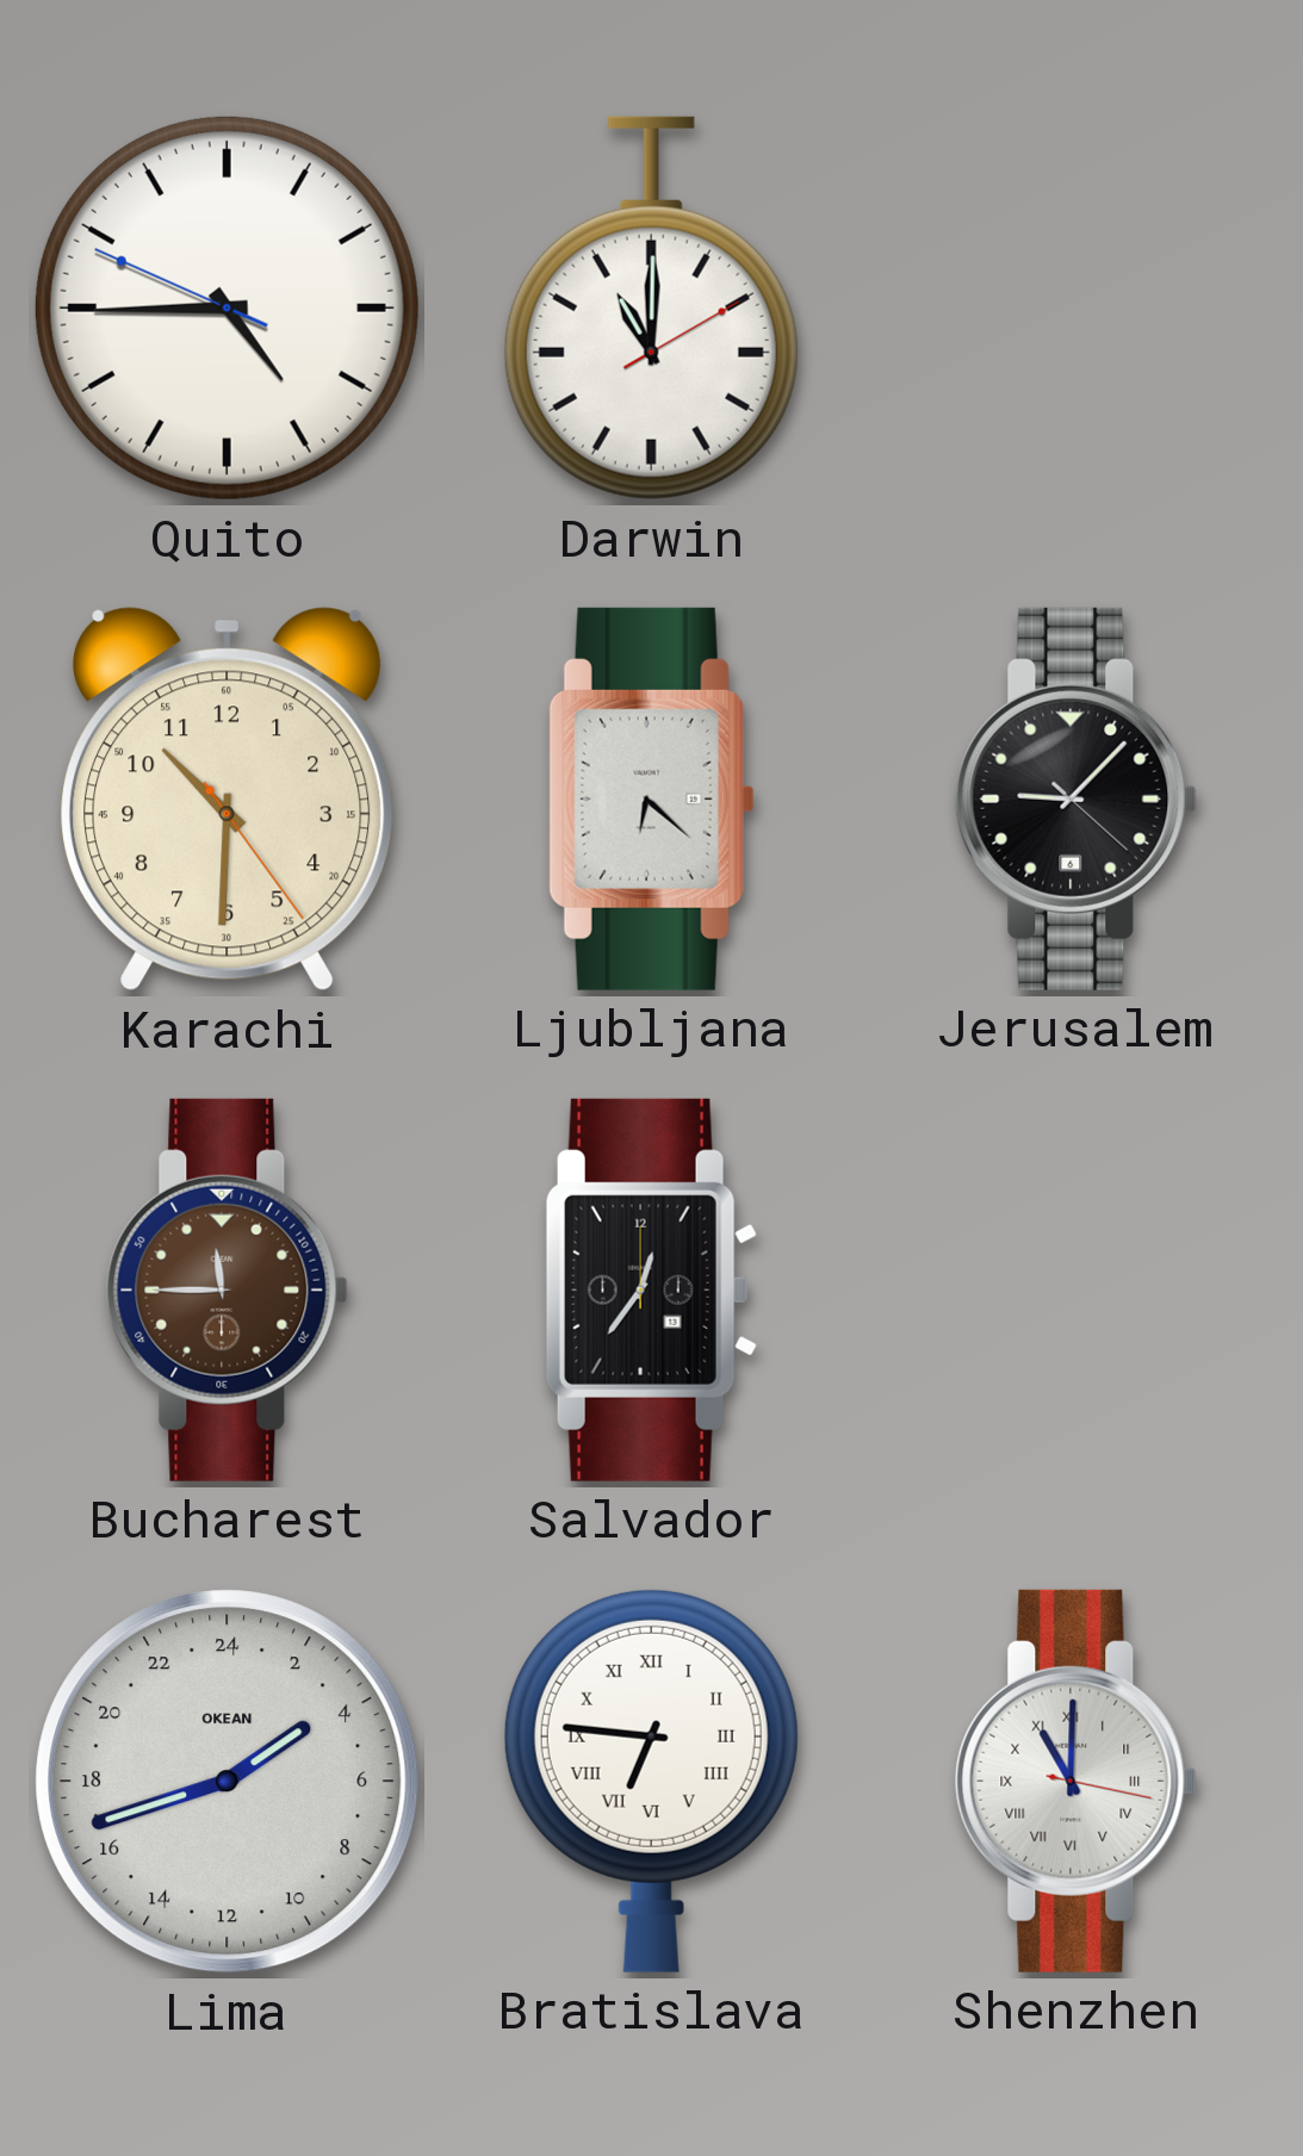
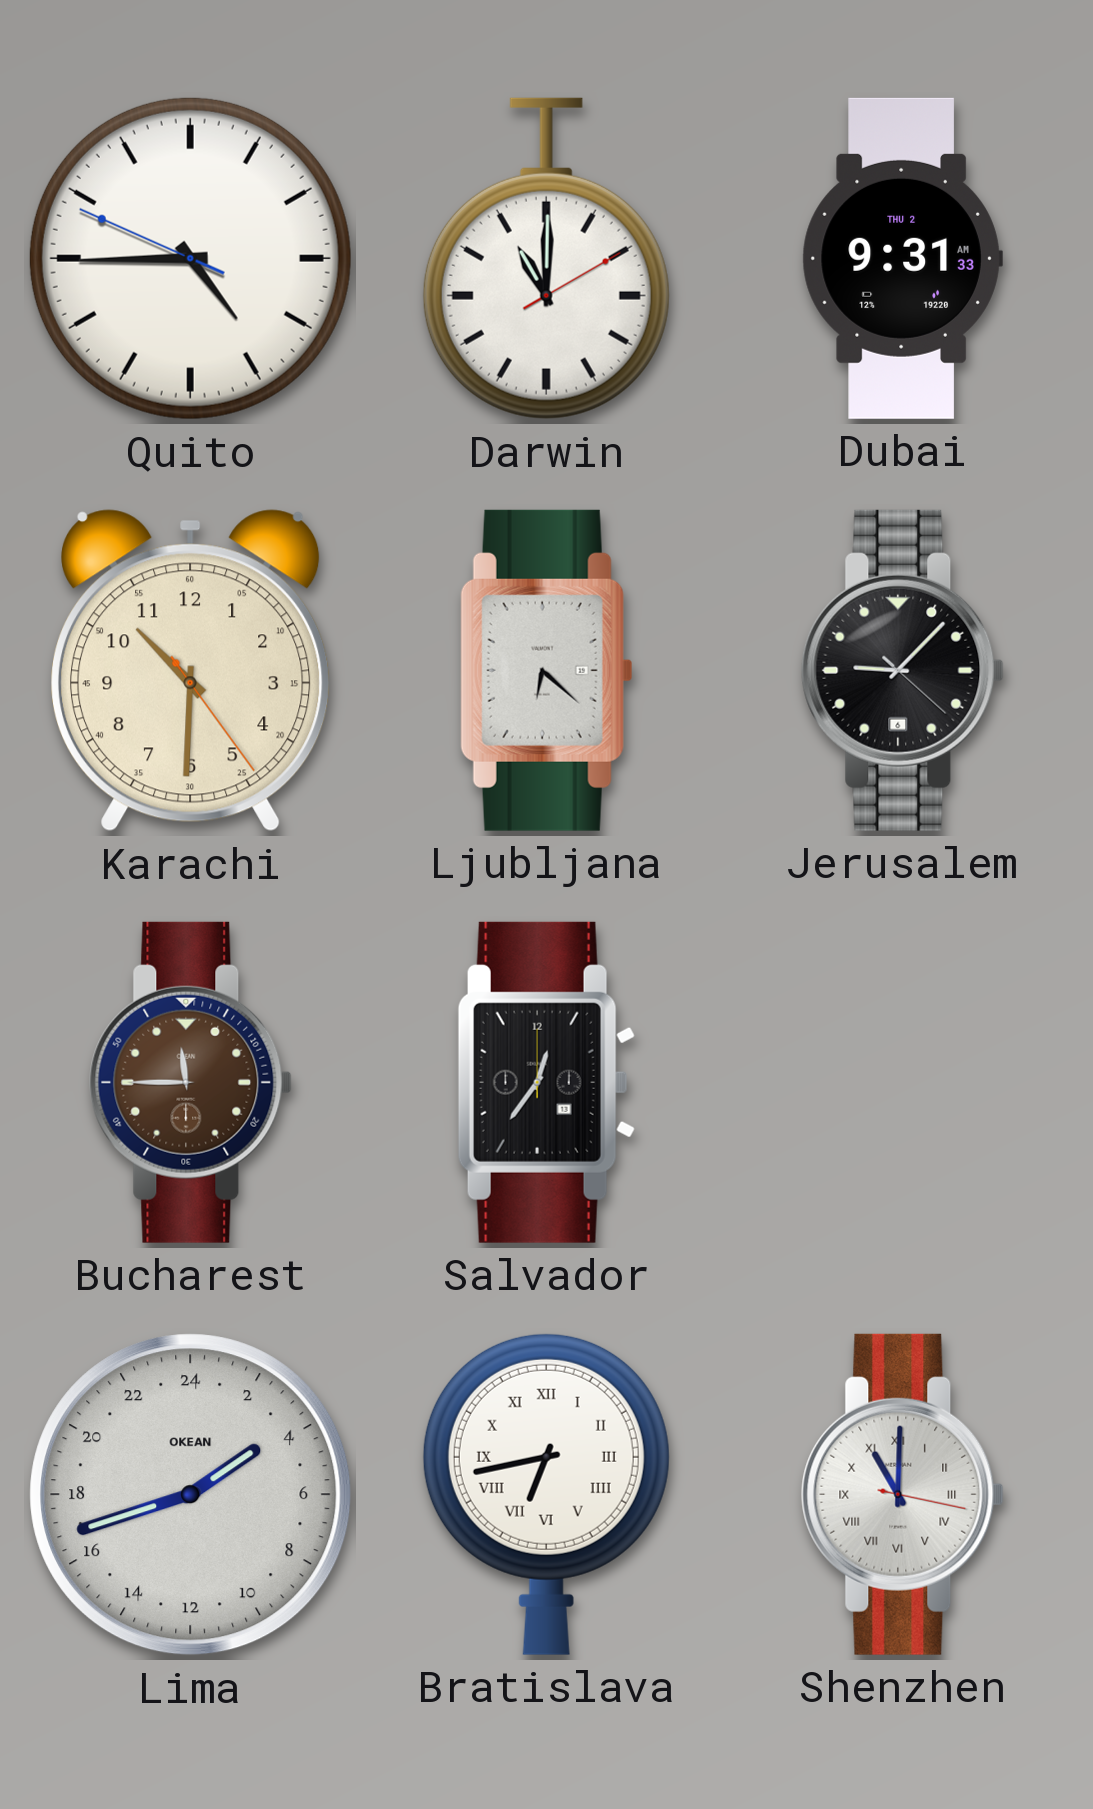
Dubai: none -> 9:31
Bratislava: 6:46 -> 6:43
